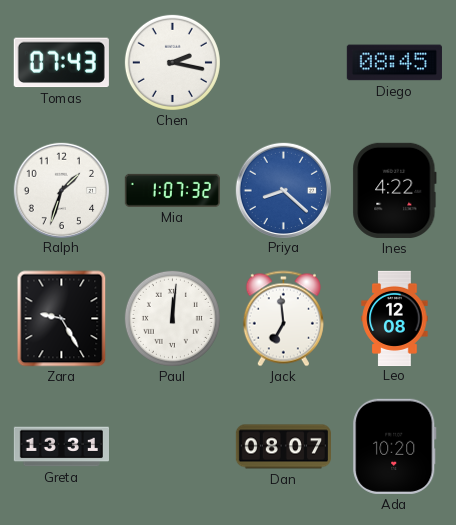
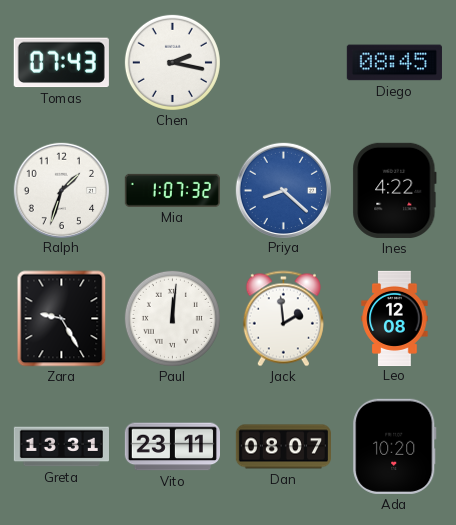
Jack: 6:59 -> 1:59
Vito: none -> 23:11
